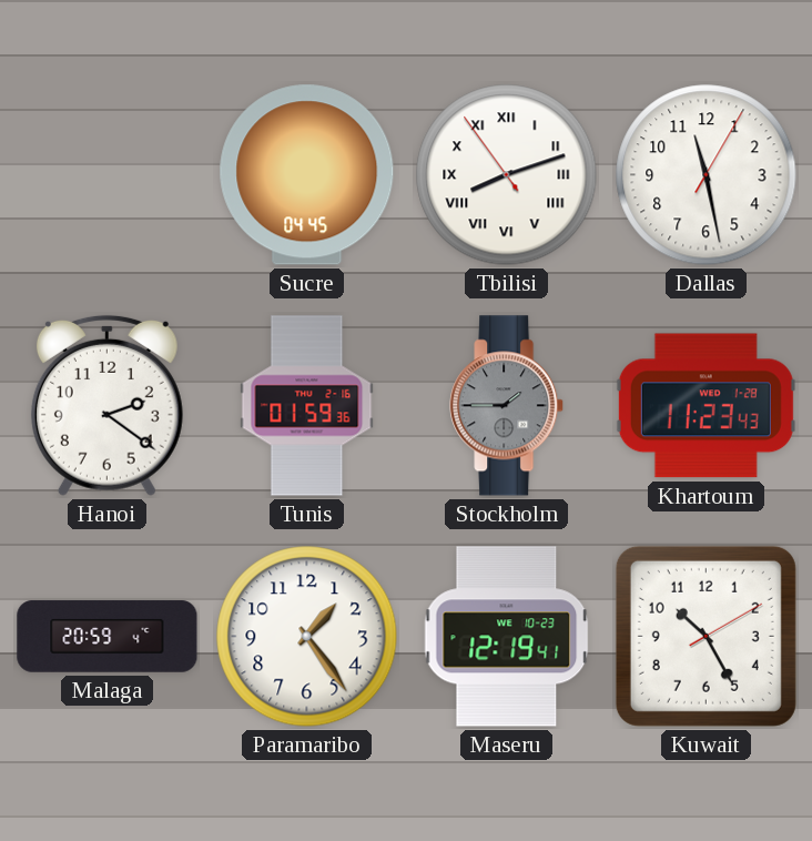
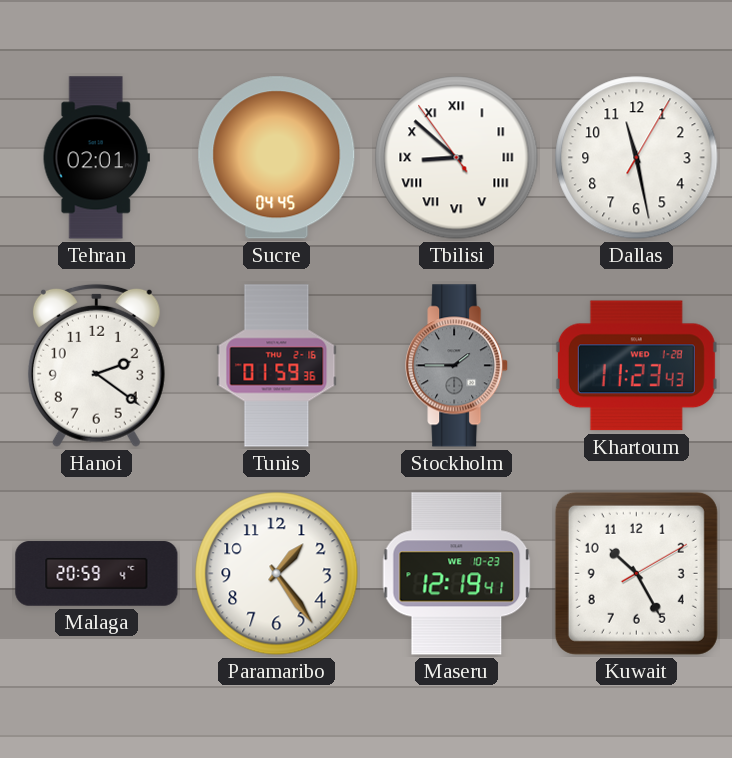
Tehran: none -> 02:01
Tbilisi: 8:11 -> 8:51
